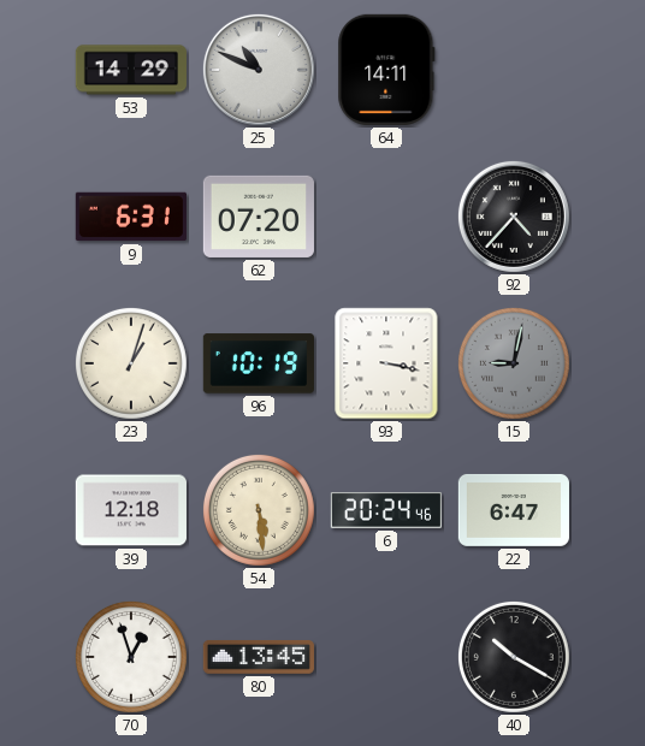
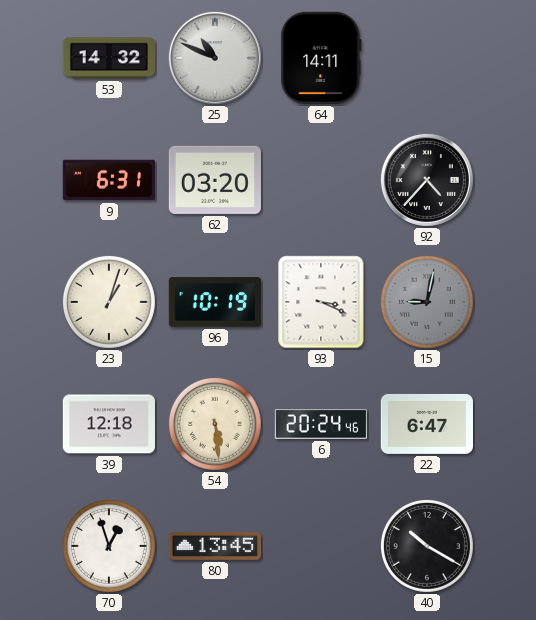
53: 14:29 -> 14:32
62: 07:20 -> 03:20
93: 3:17 -> 3:19
